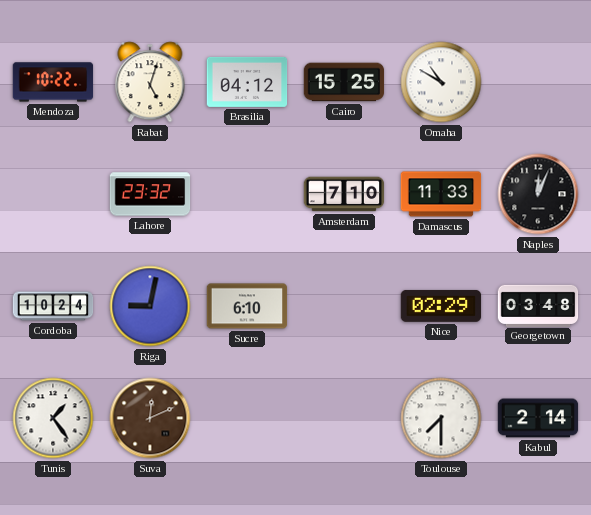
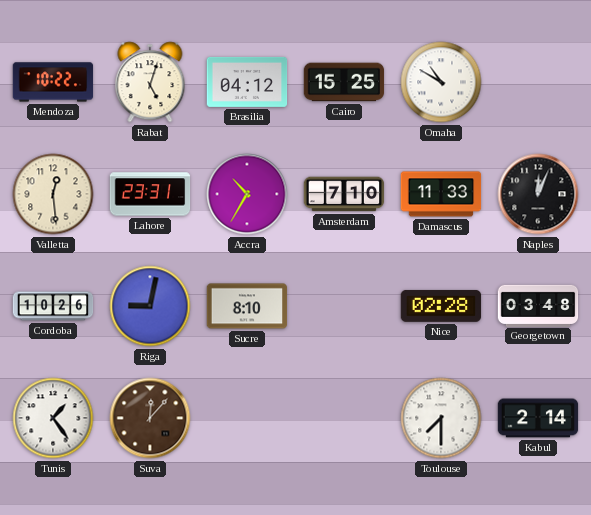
Valletta: none -> 12:29
Lahore: 23:32 -> 23:31
Accra: none -> 10:35
Cordoba: 10:24 -> 10:26
Sucre: 6:10 -> 8:10
Nice: 02:29 -> 02:28
Suva: 12:11 -> 12:07
